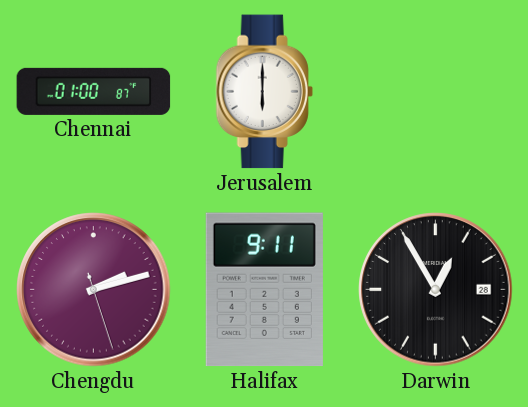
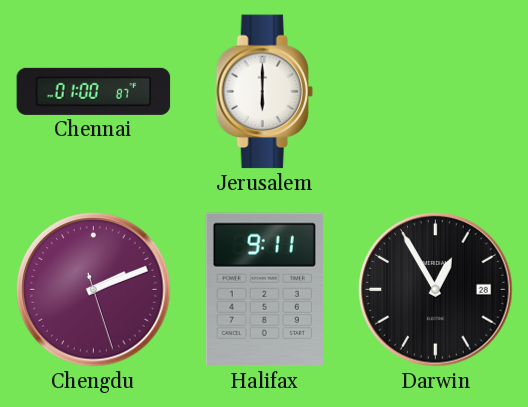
Chengdu: 2:12 -> 2:11
